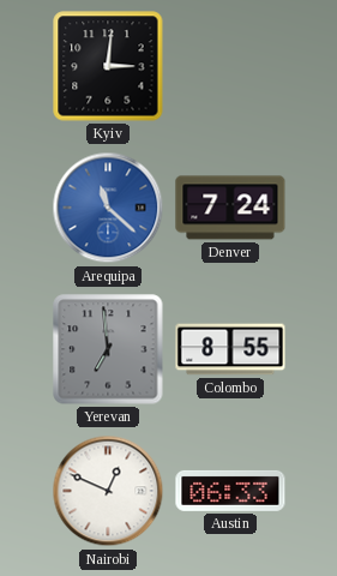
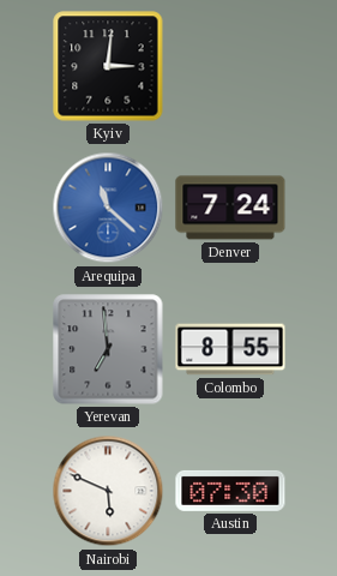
Nairobi: 12:49 -> 5:49
Austin: 06:33 -> 07:30
